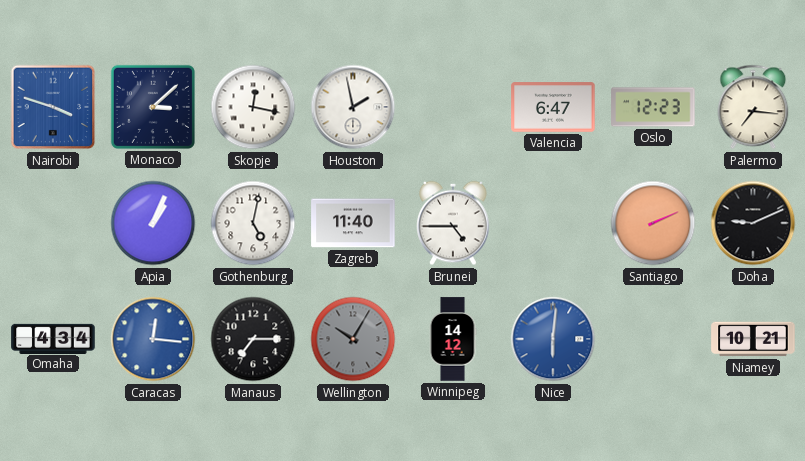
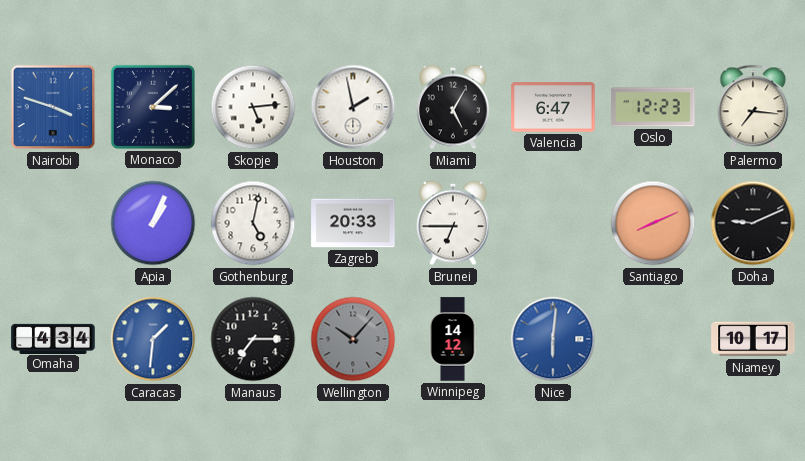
Skopje: 12:17 -> 5:14
Miami: none -> 5:05
Zagreb: 11:40 -> 20:33
Brunei: 4:45 -> 6:45
Santiago: 2:11 -> 8:11
Caracas: 12:16 -> 1:31
Wellington: 10:05 -> 10:07
Niamey: 10:21 -> 10:17
